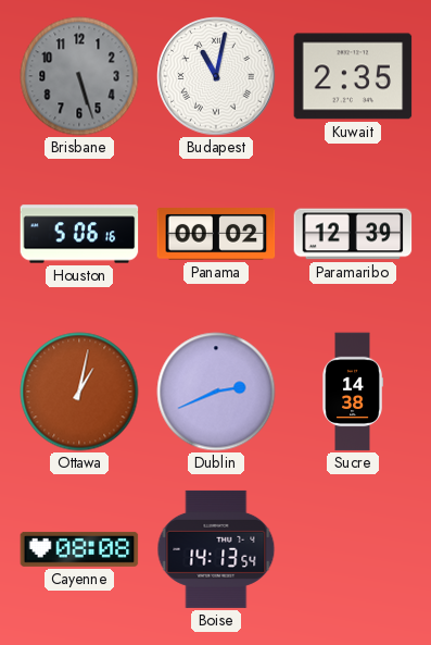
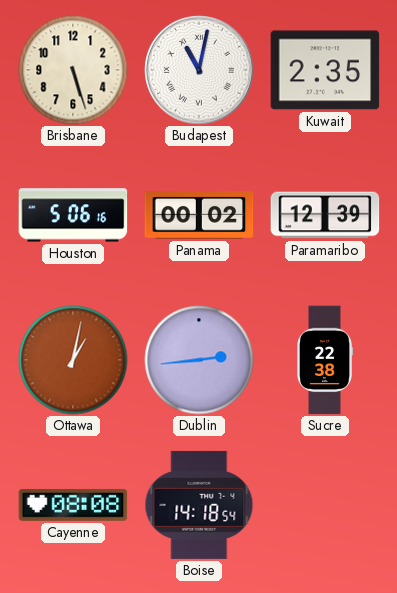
Brisbane dial: grey -> cream
Dublin: 2:41 -> 2:44
Sucre: 14:38 -> 22:38
Boise: 14:13 -> 14:18
